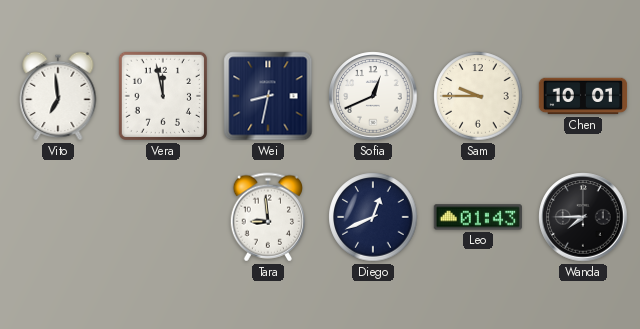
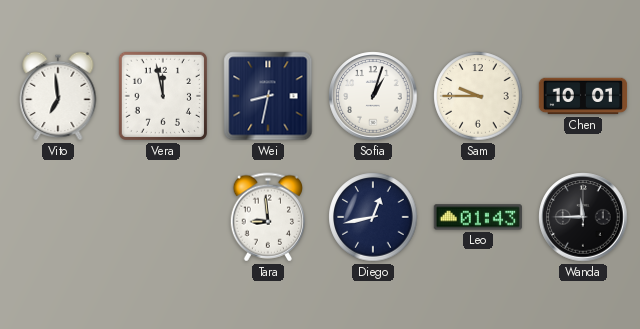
Sofia: 12:41 -> 1:03
Diego: 12:41 -> 12:43
Wanda: 7:45 -> 11:45
